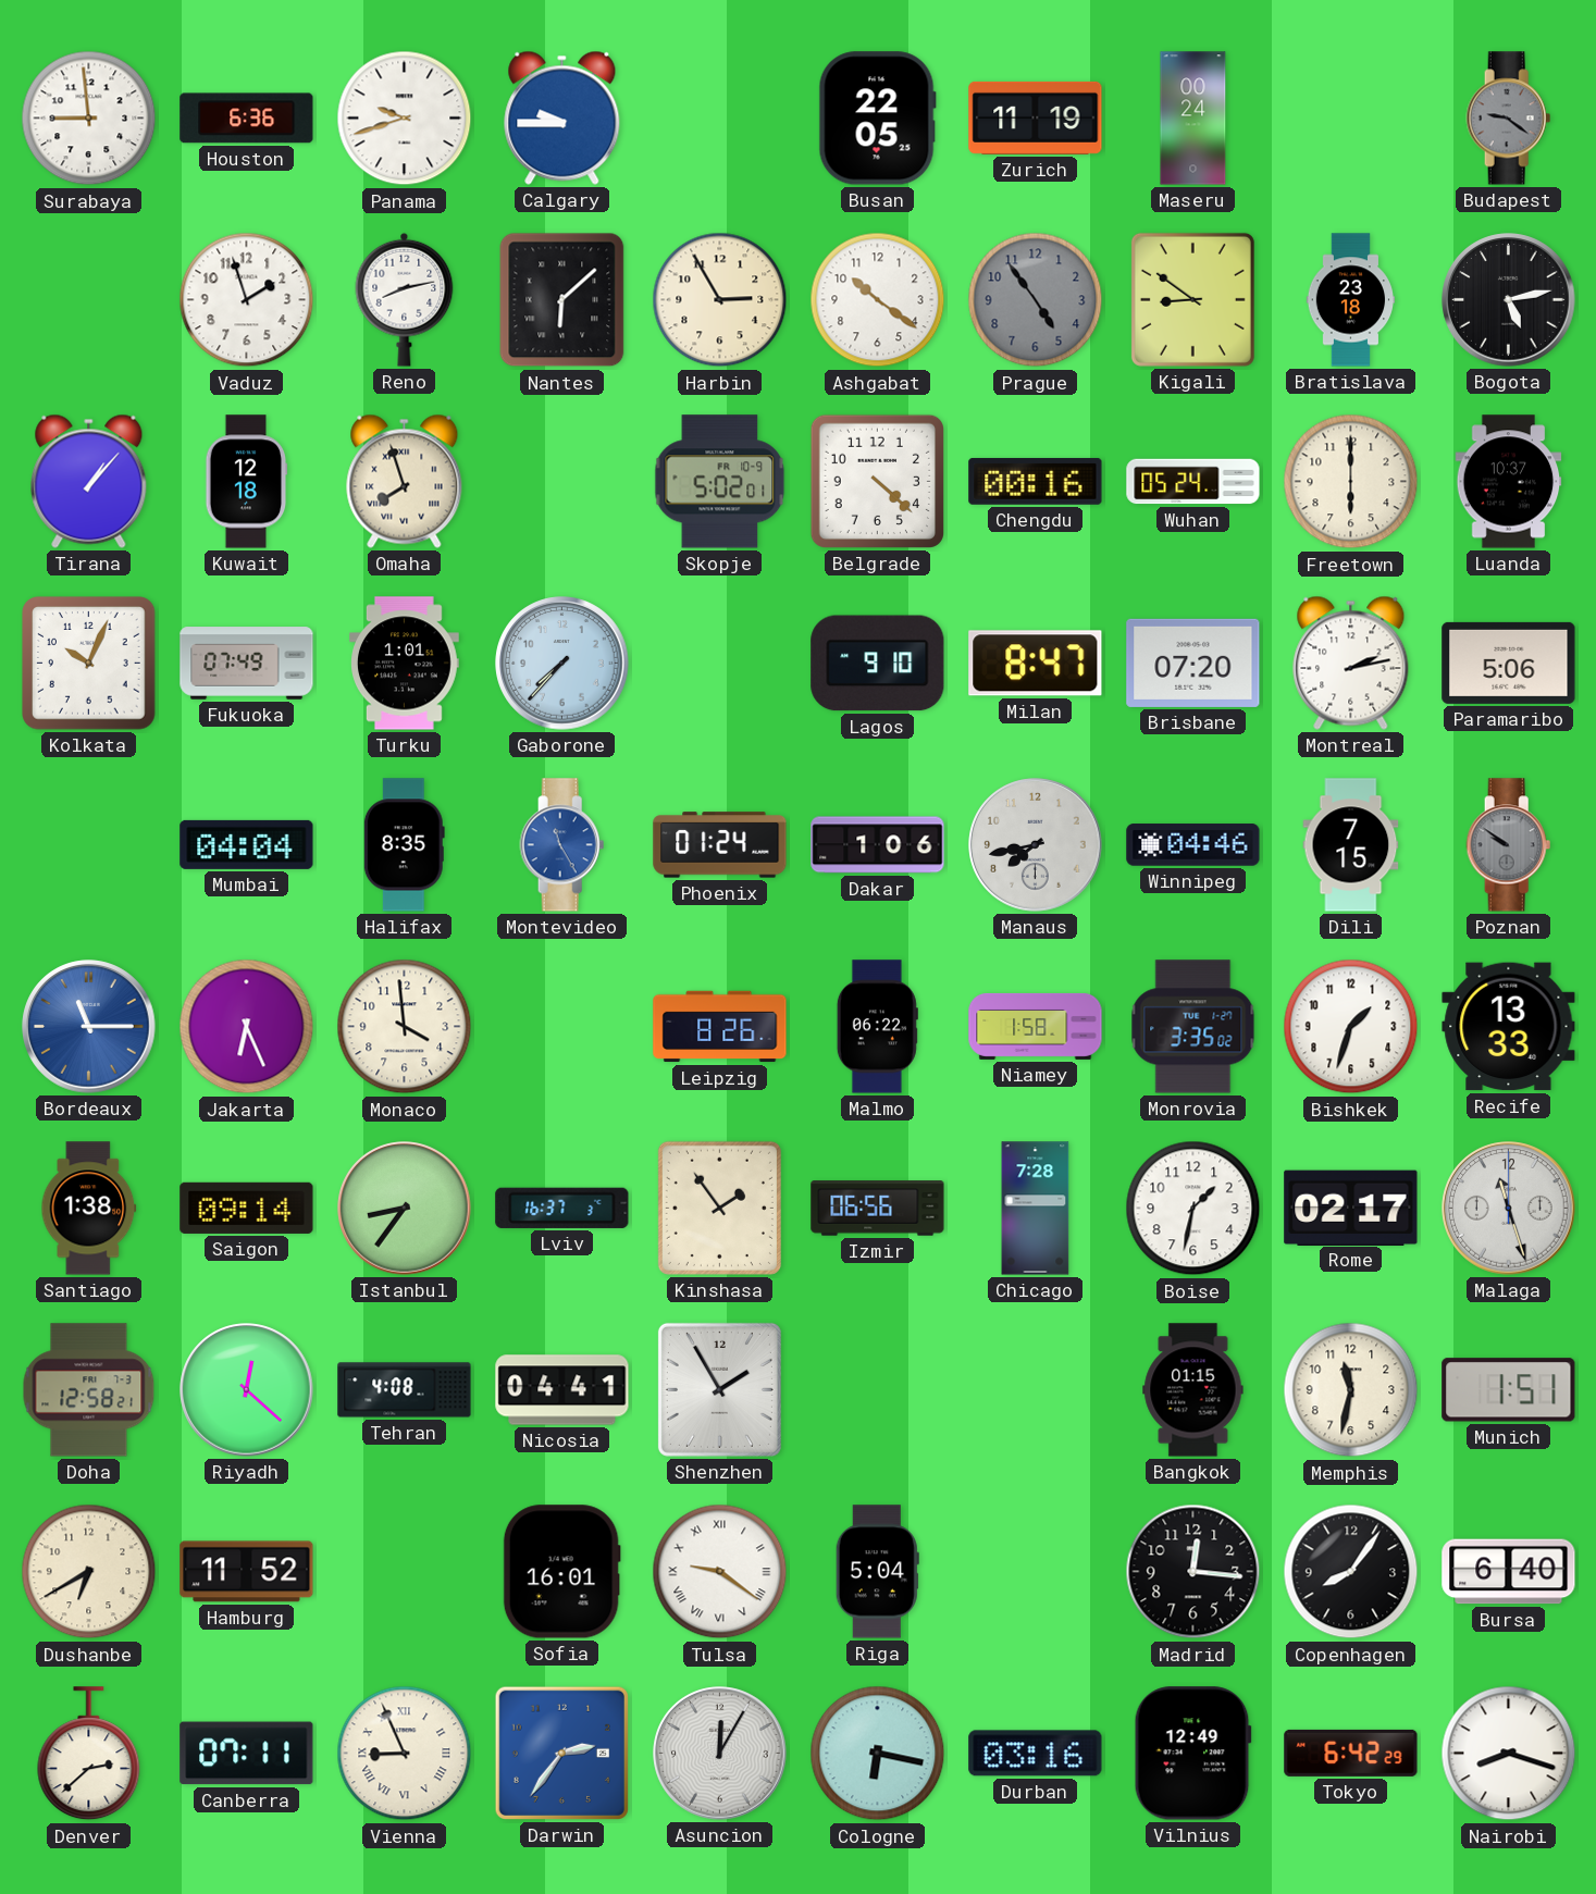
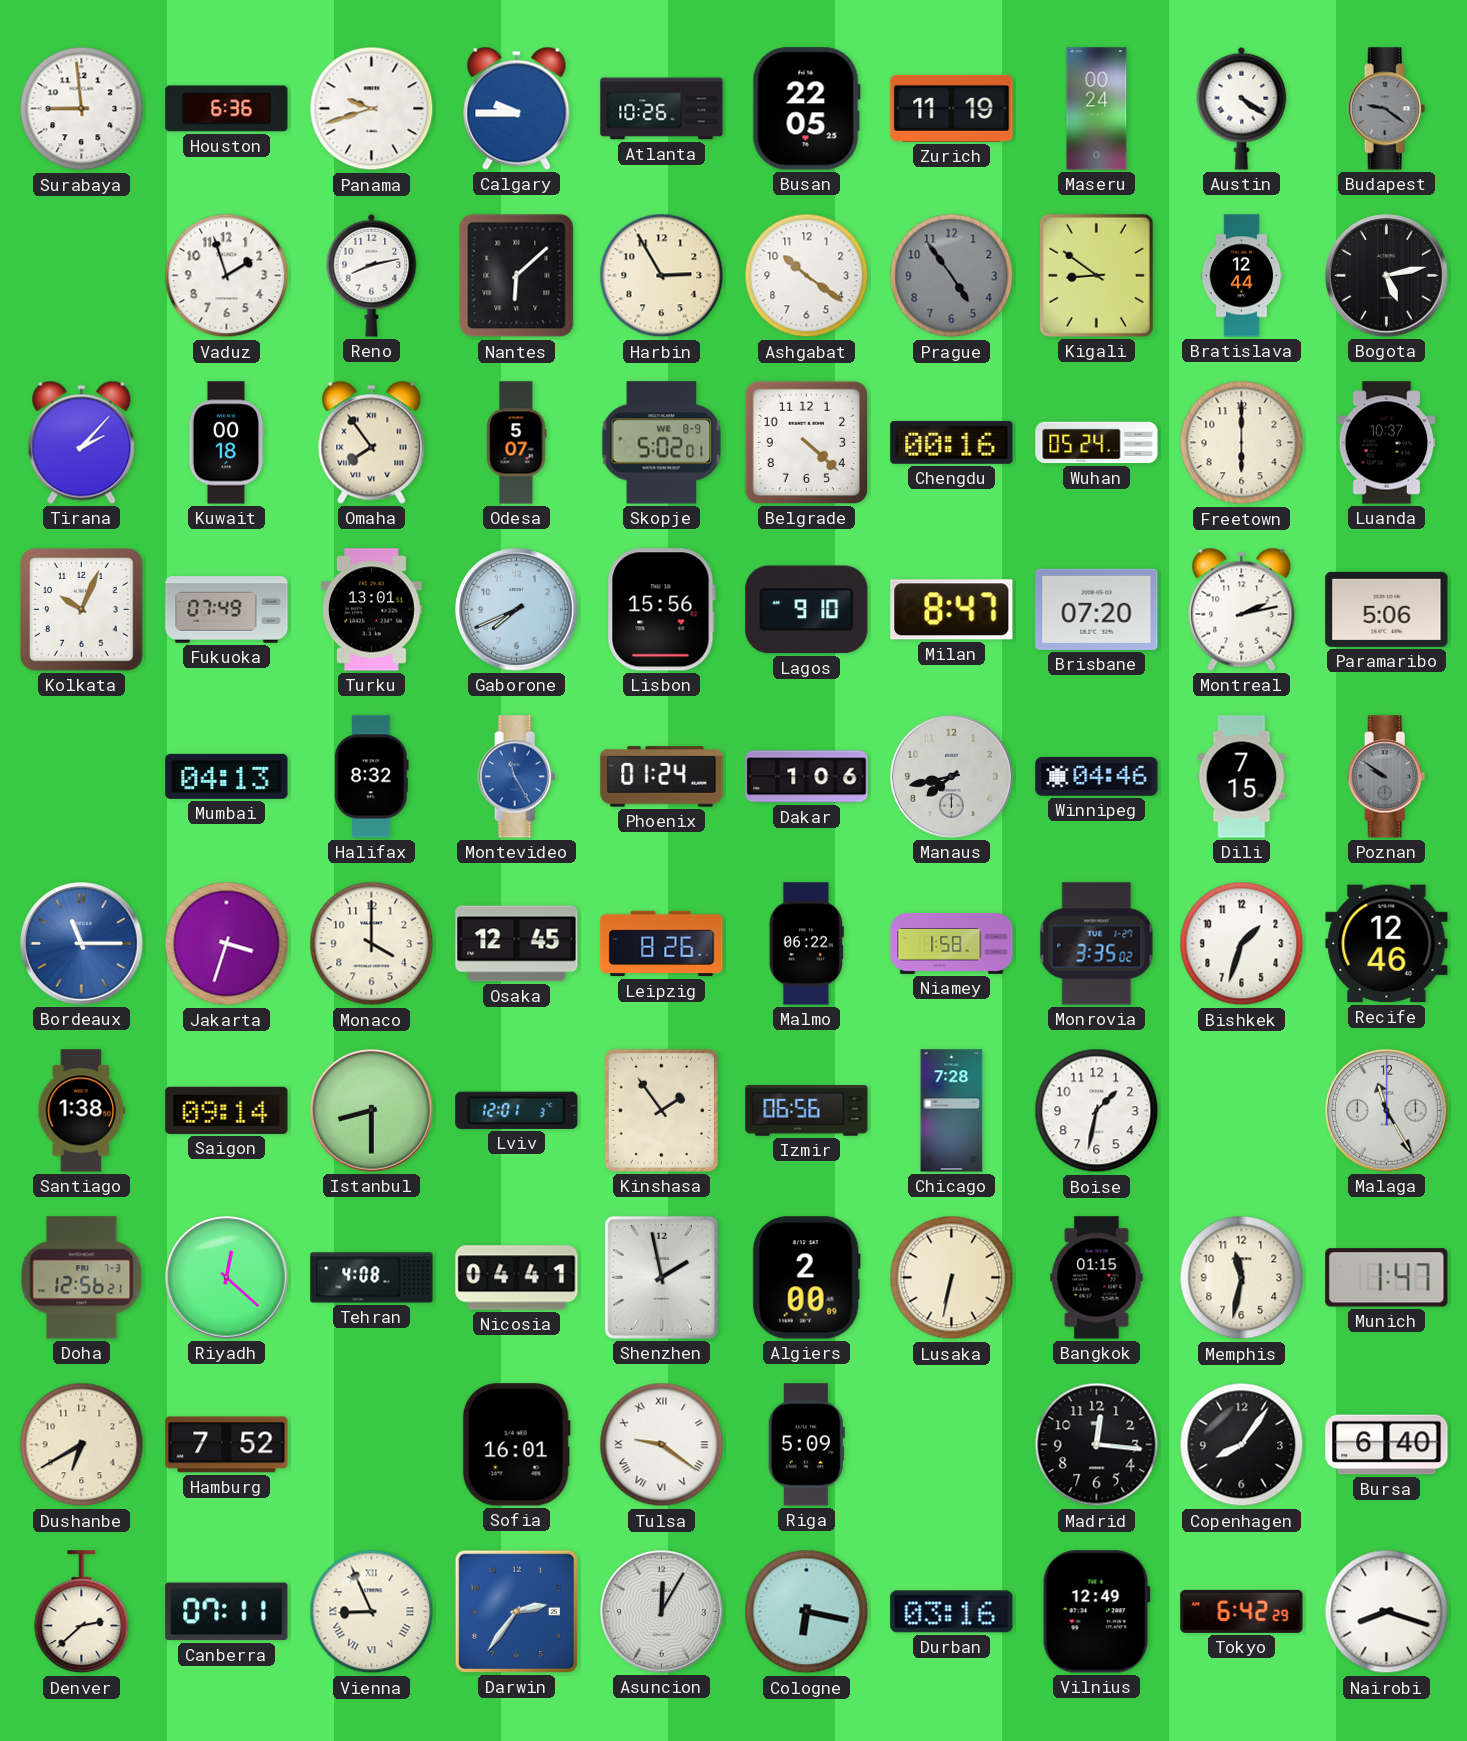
Atlanta: none -> 10:26
Austin: none -> 4:21
Bratislava: 23:18 -> 12:44
Tirana: 1:07 -> 2:07
Kuwait: 12:18 -> 00:18
Omaha: 7:57 -> 7:54
Odesa: none -> 5:07
Skopje date: FR 10-9 -> WE 8-9
Turku: 1:01 -> 13:01
Gaborone: 7:37 -> 7:41
Lisbon: none -> 15:56
Mumbai: 04:04 -> 04:13
Halifax: 8:35 -> 8:32
Jakarta: 6:26 -> 3:33
Monaco: 3:59 -> 4:00
Osaka: none -> 12:45
Recife: 13:33 -> 12:46
Istanbul: 8:36 -> 8:30
Lviv: 16:37 -> 12:01
Rome: 02:17 -> none
Malaga: 11:27 -> 11:25
Doha: 12:58 -> 12:56
Shenzhen: 1:55 -> 1:58
Algiers: none -> 2:00
Lusaka: none -> 6:32
Munich: 1:51 -> 1:47
Hamburg: 11:52 -> 7:52
Riga: 5:04 -> 5:09
